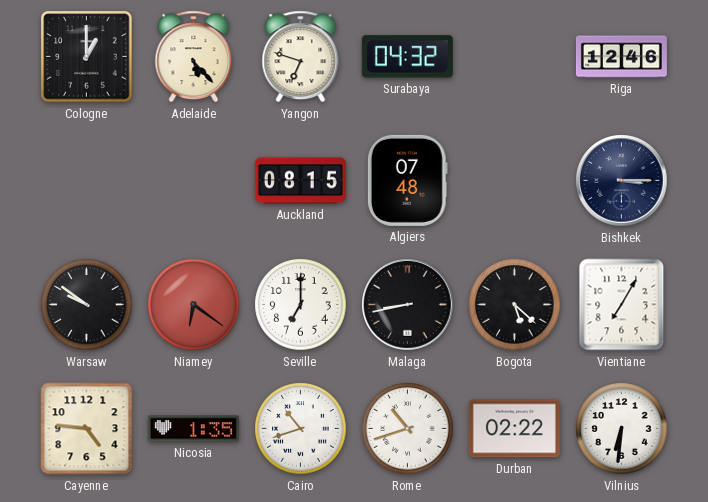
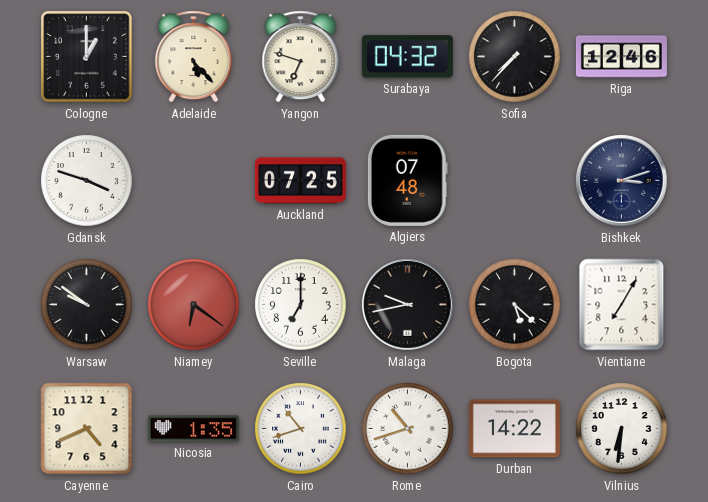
Sofia: none -> 7:37
Gdansk: none -> 3:48
Auckland: 08:15 -> 07:25
Bishkek: 3:15 -> 3:12
Malaga: 8:43 -> 9:43
Cayenne: 4:46 -> 4:41
Durban: 02:22 -> 14:22
